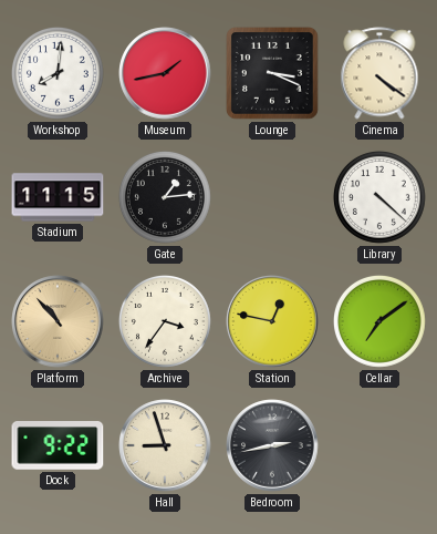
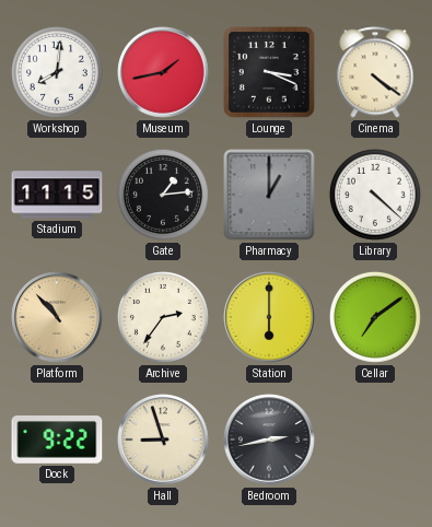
Pharmacy: none -> 1:00
Archive: 3:36 -> 2:36
Station: 12:47 -> 6:00
